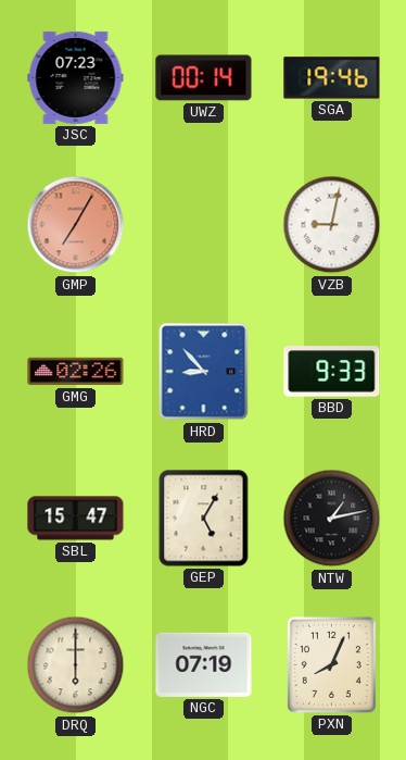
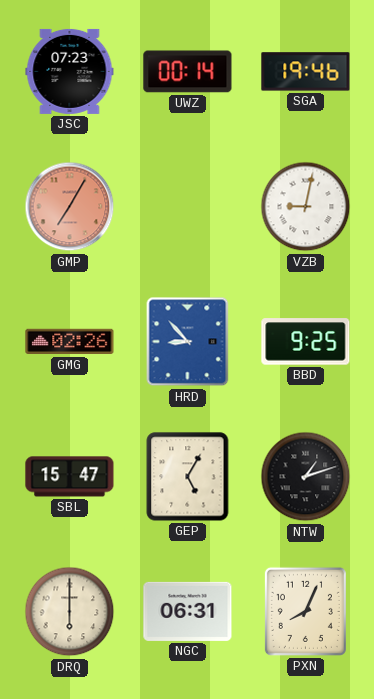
BBD: 9:33 -> 9:25
NTW: 1:13 -> 1:12
NGC: 07:19 -> 06:31
